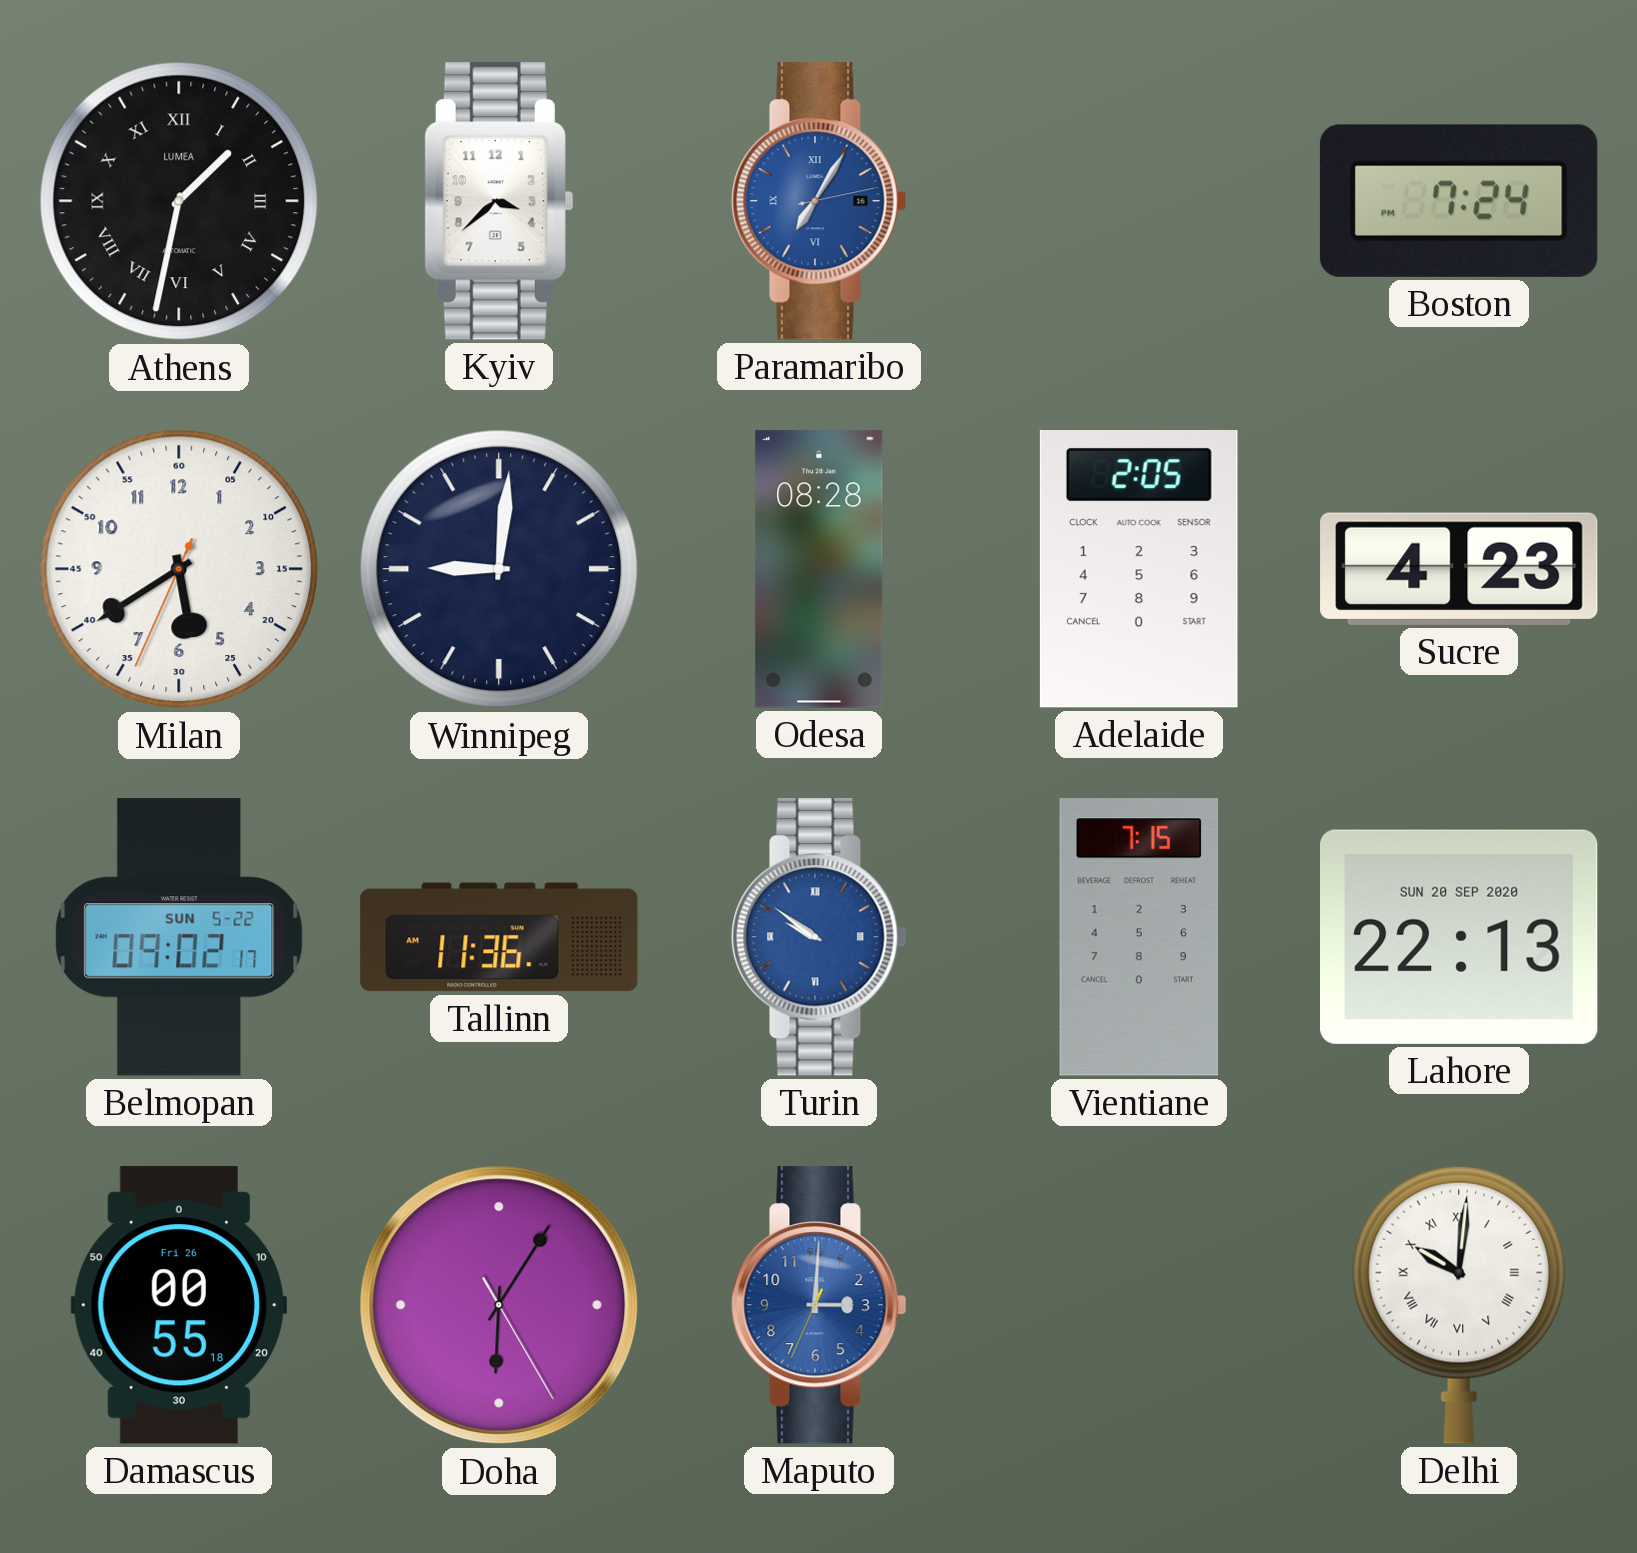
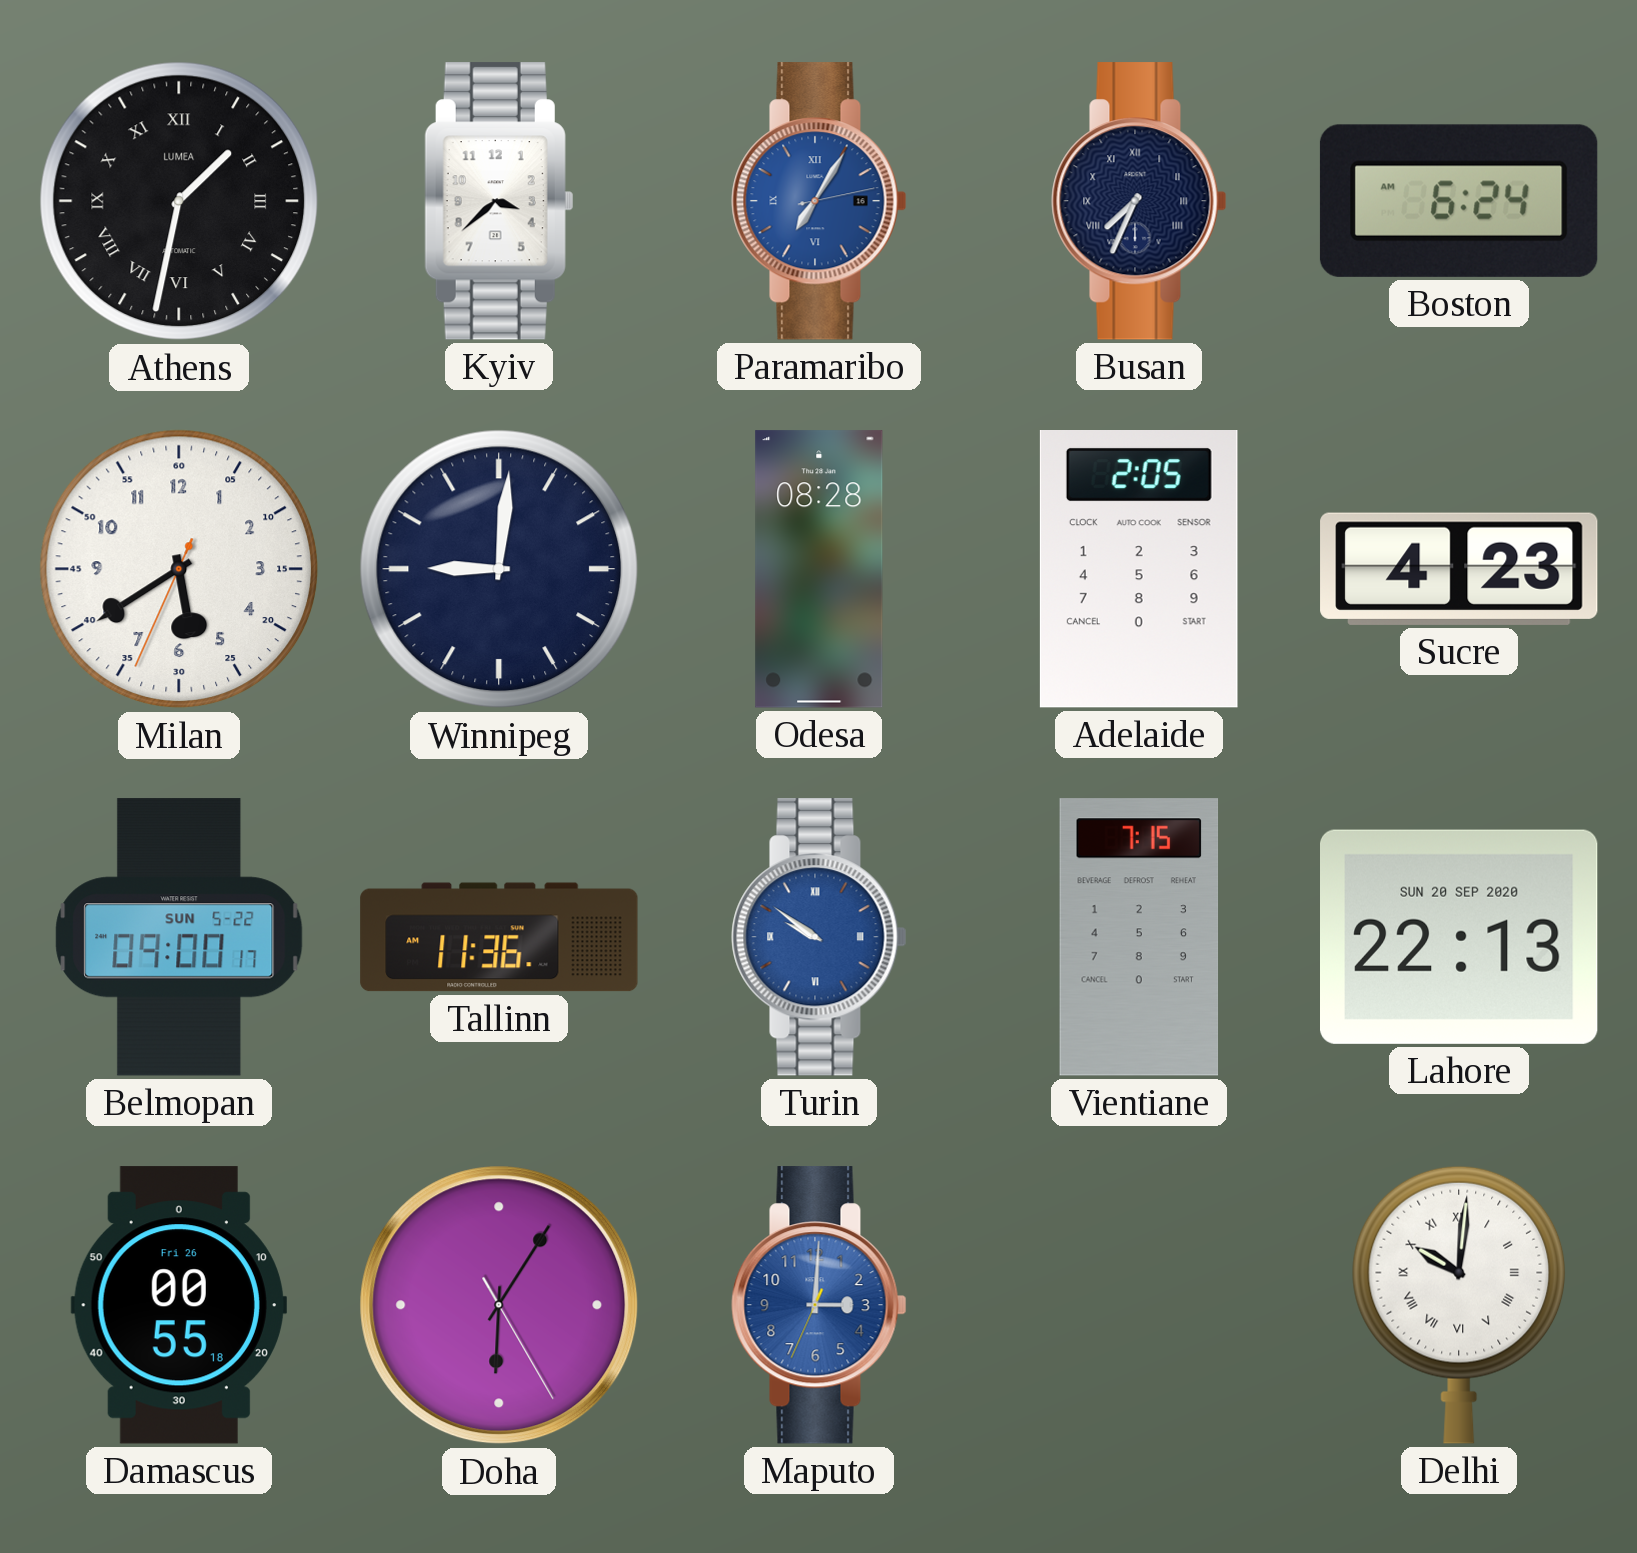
Busan: none -> 7:34
Boston: 7:24 -> 6:24
Belmopan: 09:02 -> 09:00
